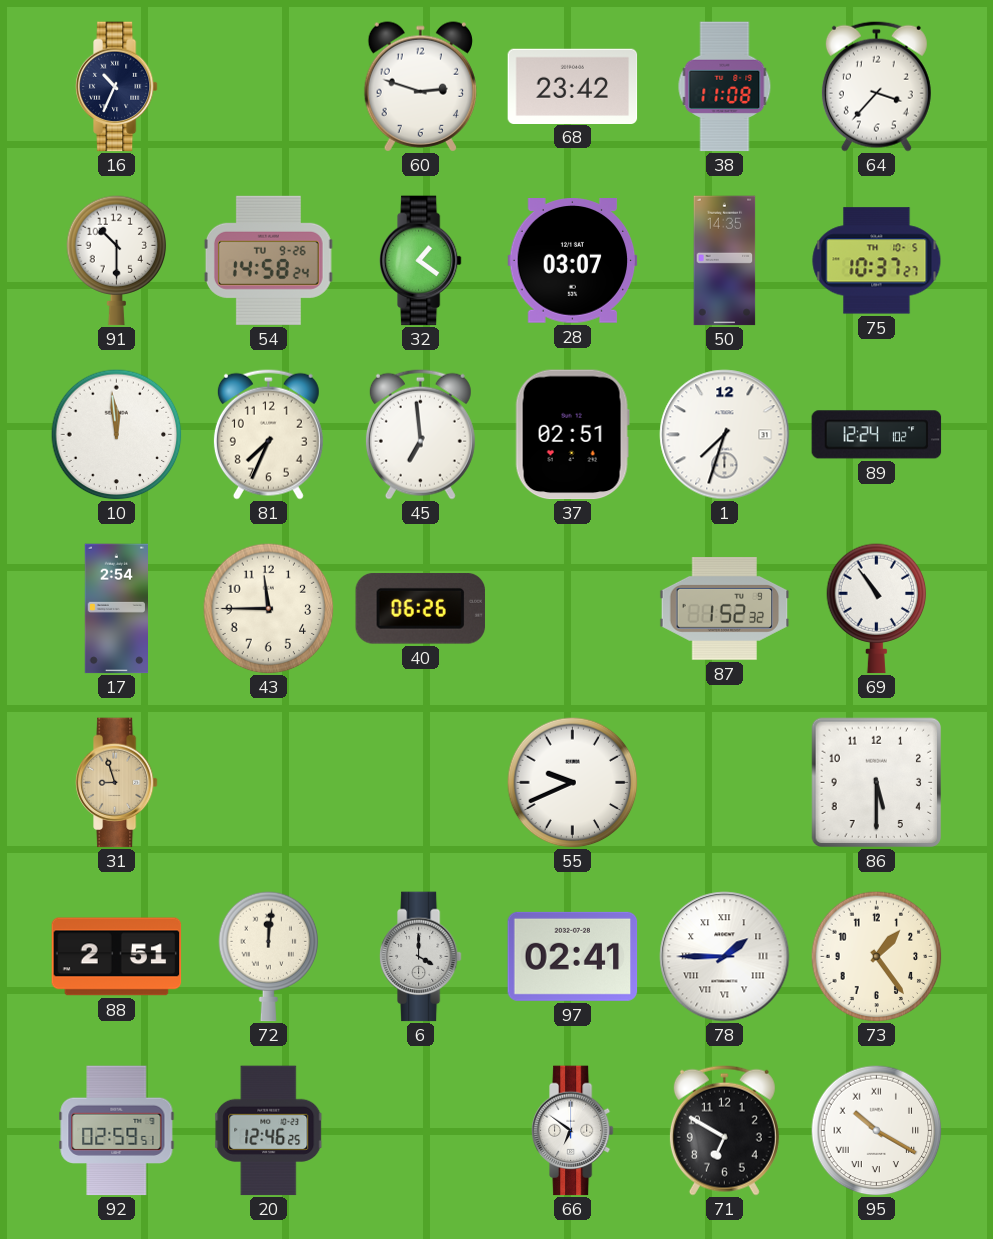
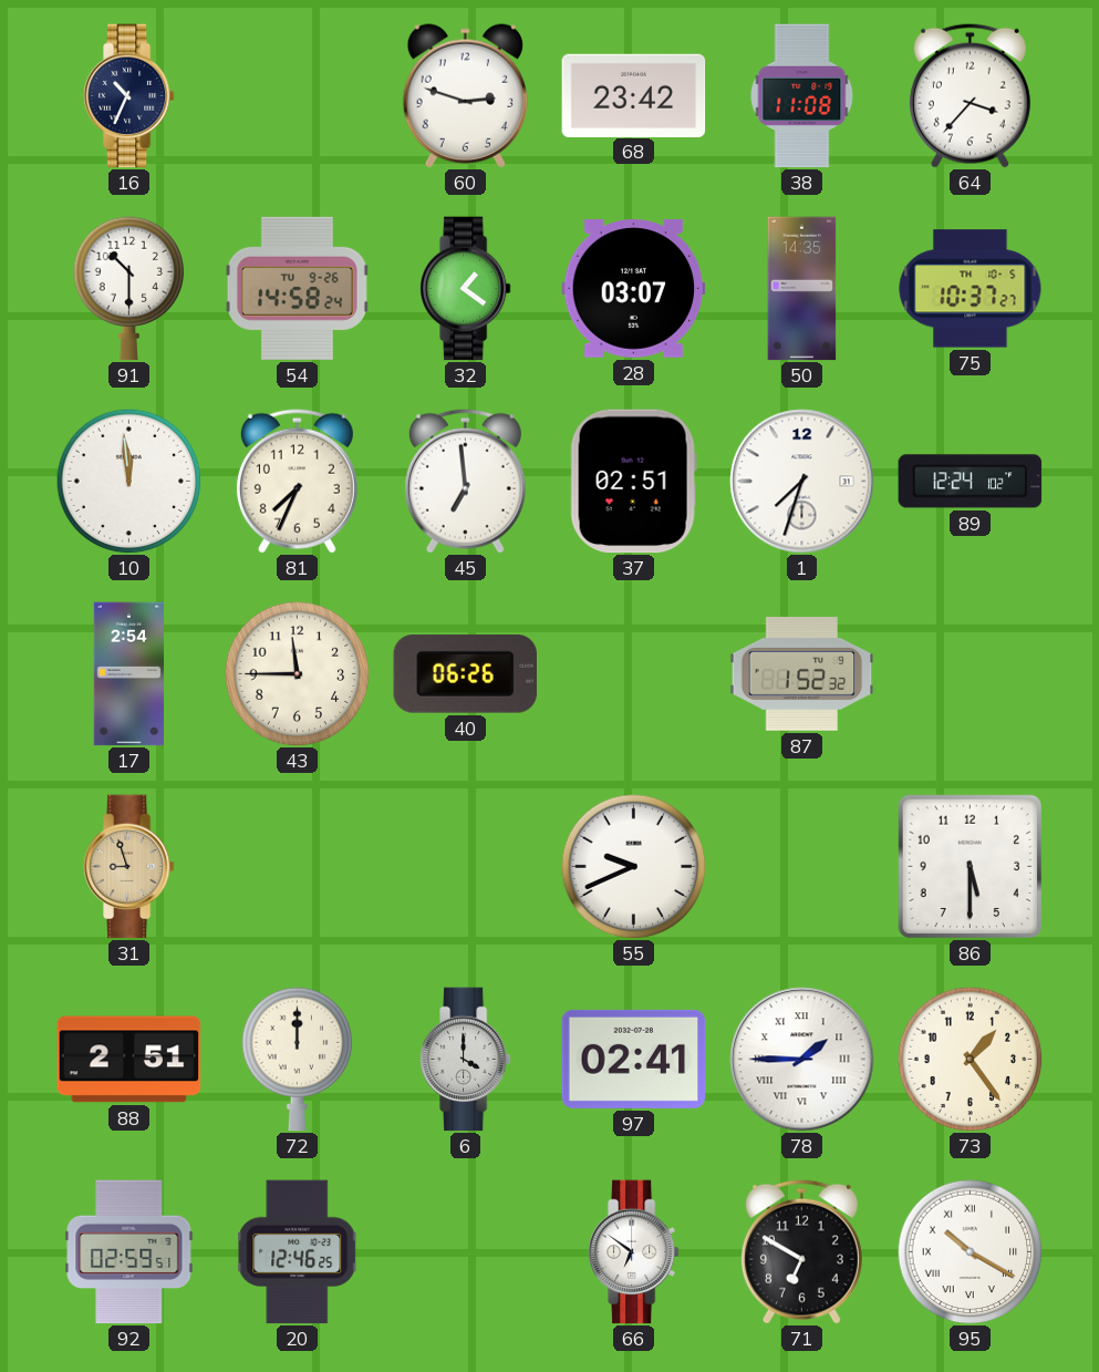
69: 10:54 -> none
72: 12:01 -> 12:00
